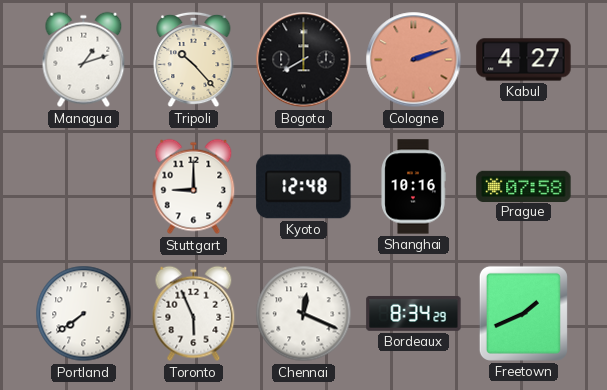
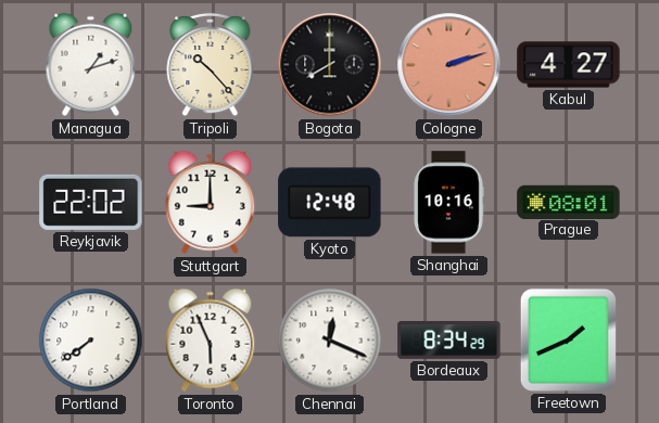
Reykjavik: none -> 22:02
Prague: 07:58 -> 08:01
